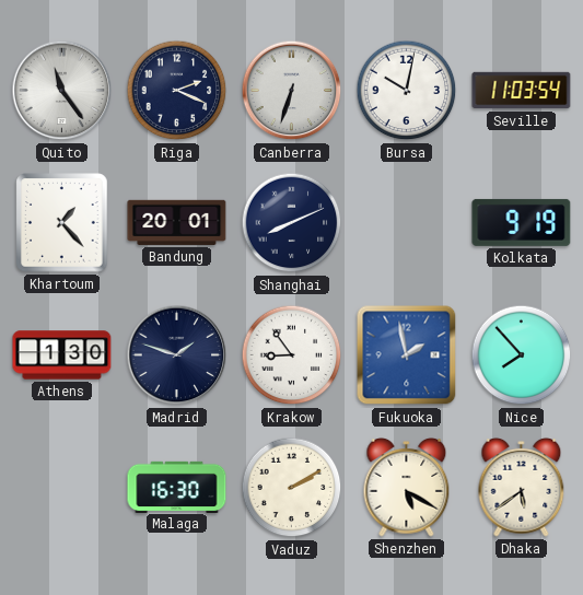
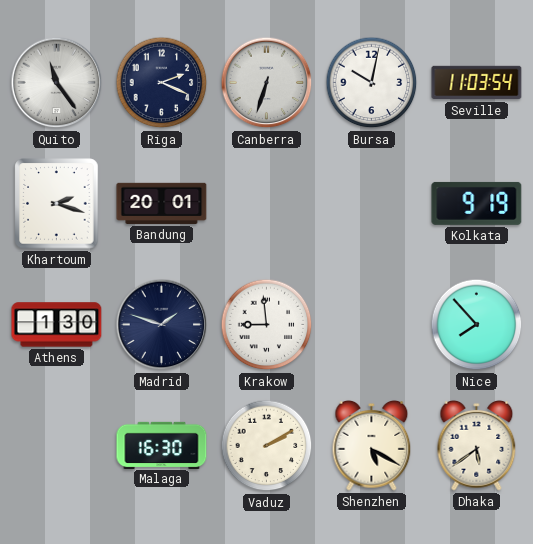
Khartoum: 1:23 -> 2:18
Shanghai: 8:11 -> none
Krakow: 8:54 -> 8:59
Fukuoka: 1:58 -> none
